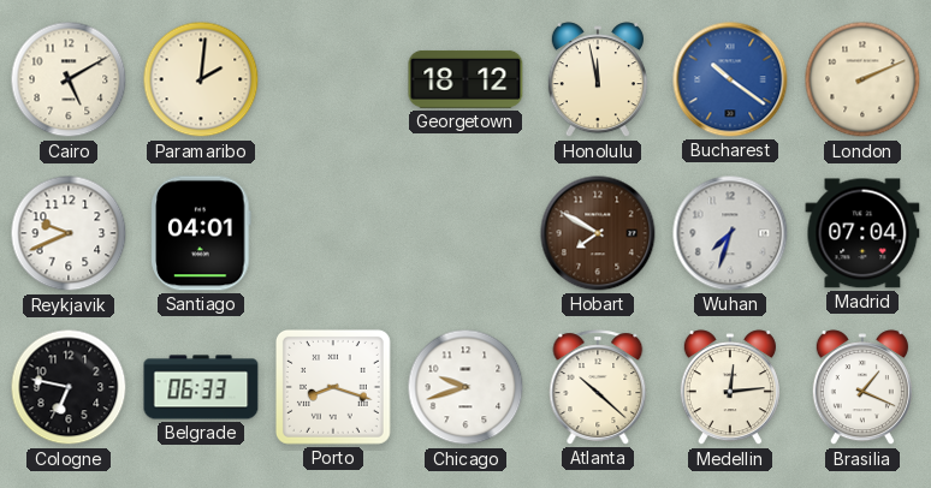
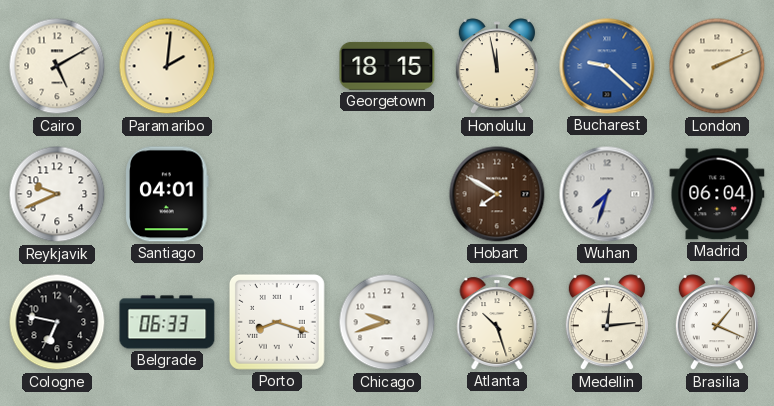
Georgetown: 18:12 -> 18:15
Bucharest: 10:21 -> 9:22
Madrid: 07:04 -> 06:04
Atlanta: 10:22 -> 10:27
